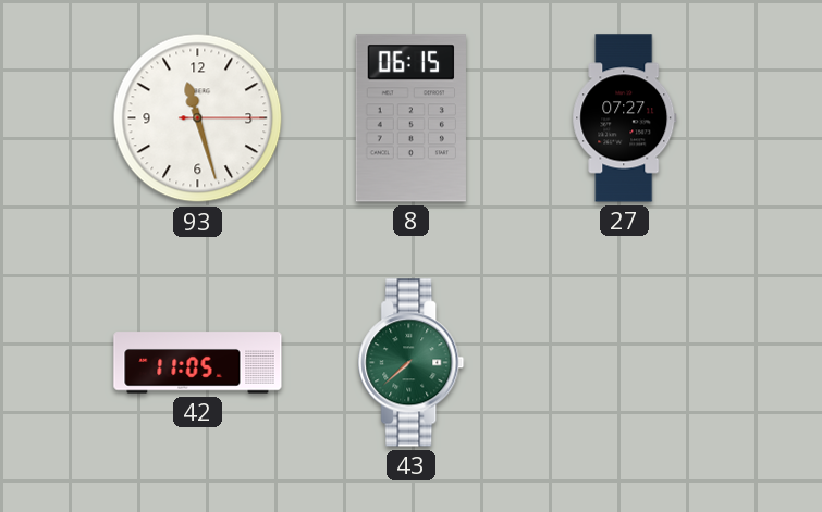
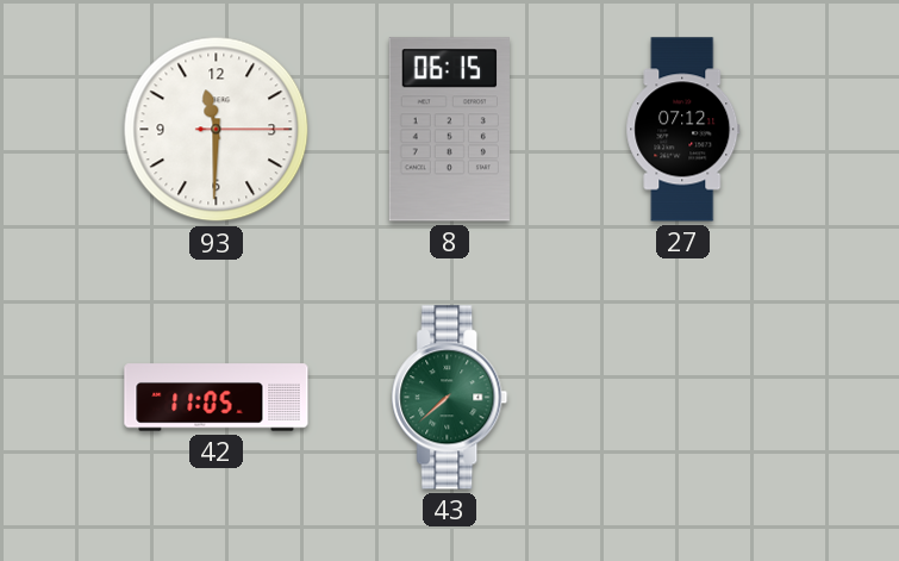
93: 11:27 -> 11:30
27: 07:27 -> 07:12
